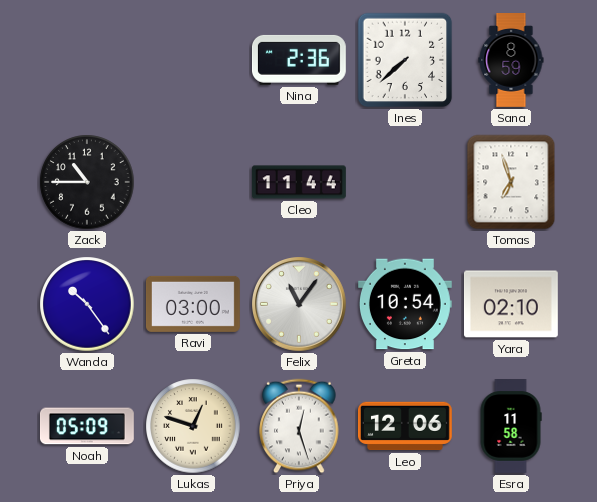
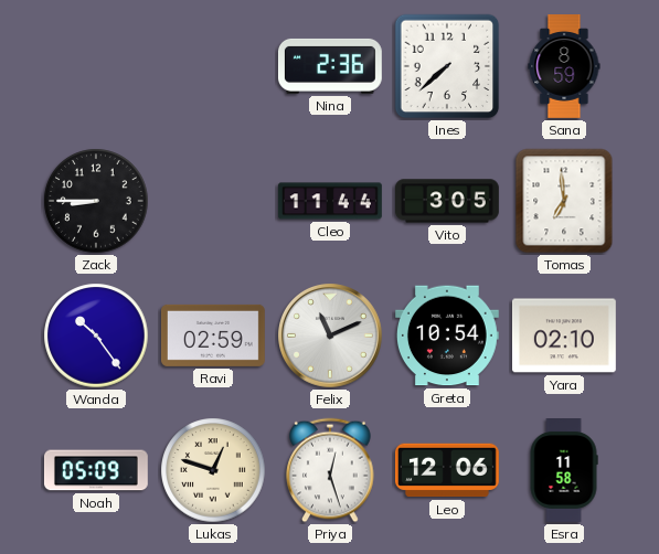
Zack: 10:45 -> 8:45
Vito: none -> 3:05
Tomas: 6:57 -> 6:59
Ravi: 03:00 -> 02:59
Felix: 11:06 -> 11:11
